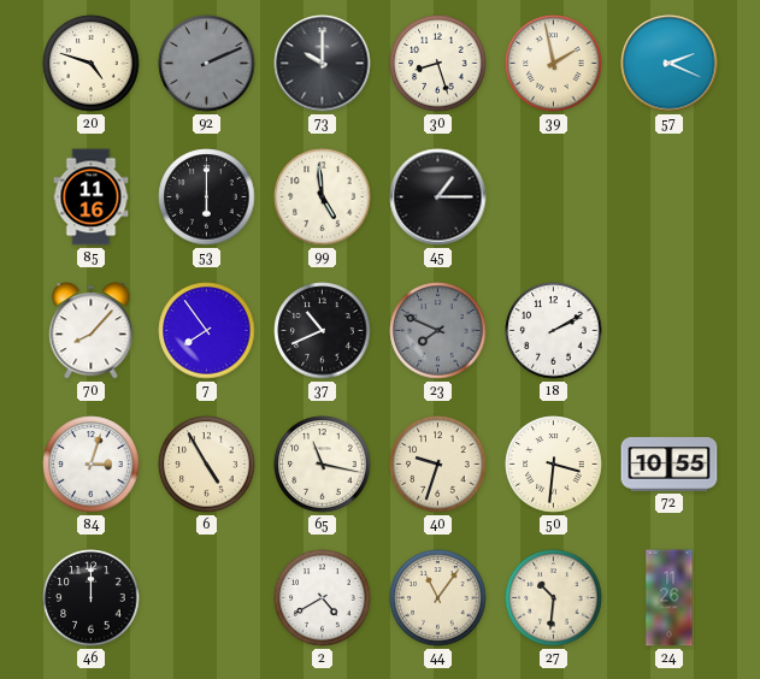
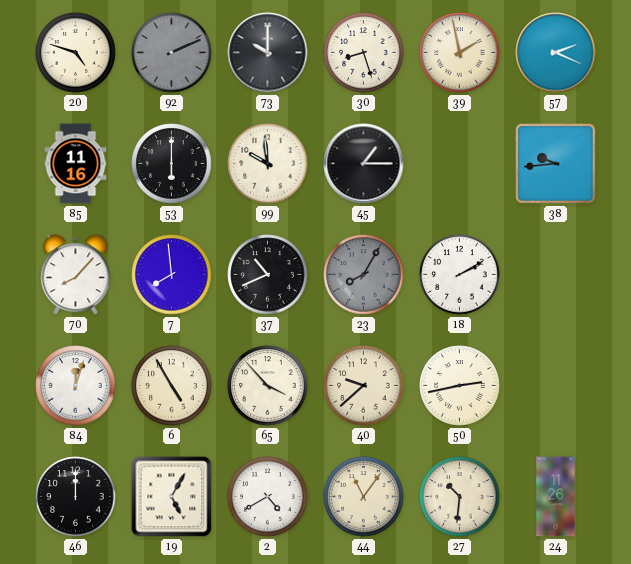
99: 4:59 -> 9:59
38: none -> 9:44
7: 7:54 -> 7:59
23: 7:49 -> 8:05
84: 3:03 -> 12:03
65: 11:17 -> 3:53
40: 9:33 -> 9:38
50: 3:31 -> 2:43
72: 10:55 -> none
19: none -> 5:05
